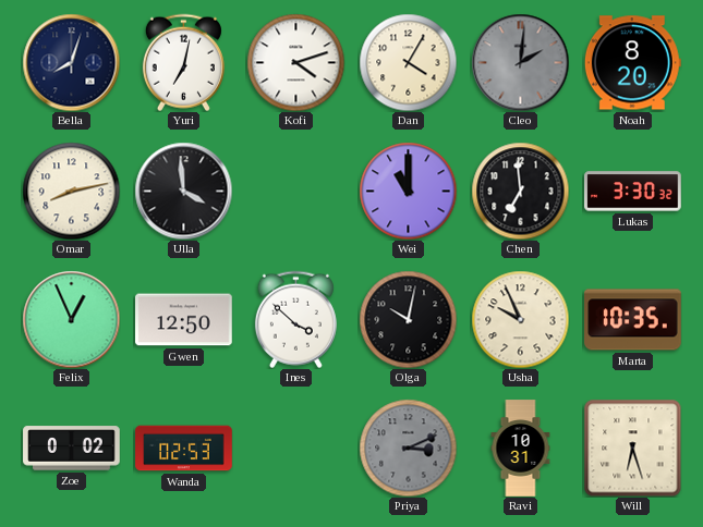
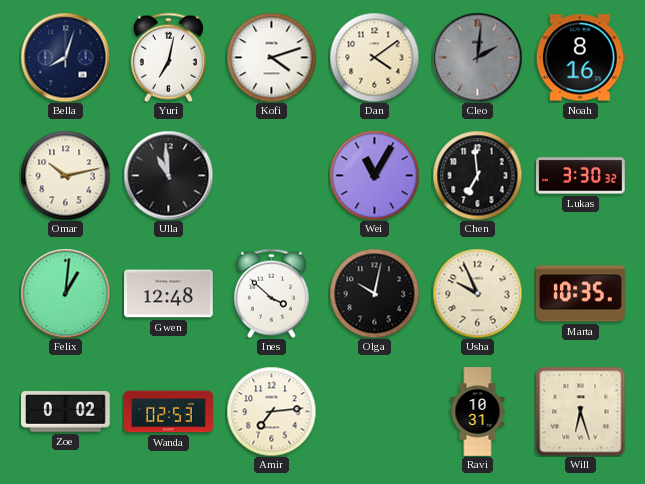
Dan: 4:05 -> 4:09
Noah: 8:20 -> 8:16
Omar: 8:13 -> 10:13
Ulla: 3:59 -> 10:59
Wei: 11:00 -> 11:05
Felix: 12:56 -> 1:01
Gwen: 12:50 -> 12:48
Amir: none -> 7:14
Priya: 3:11 -> none
